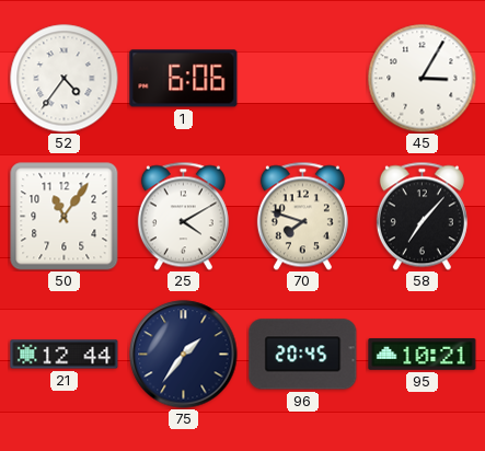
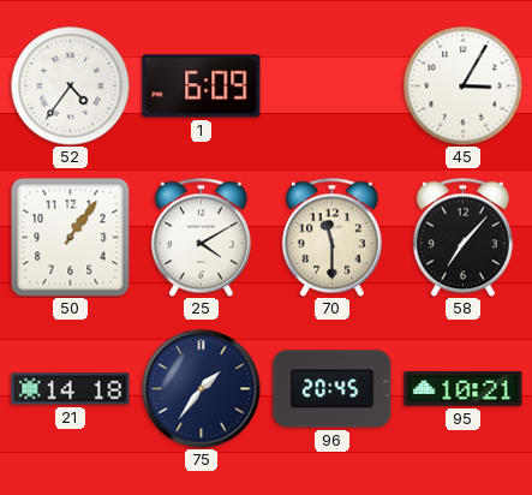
1: 6:06 -> 6:09
50: 11:06 -> 1:06
70: 7:48 -> 11:30
21: 12:44 -> 14:18
